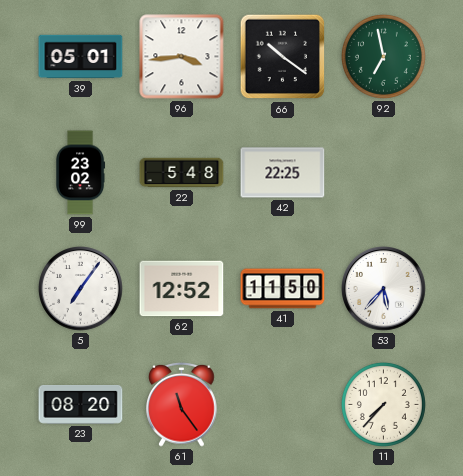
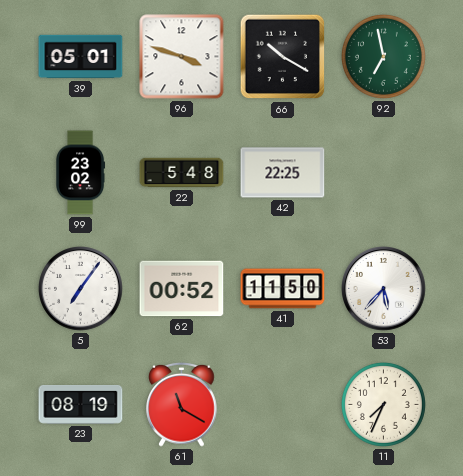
96: 3:44 -> 3:48
66: 10:21 -> 10:20
62: 12:52 -> 00:52
23: 08:20 -> 08:19
61: 11:24 -> 11:20
11: 7:37 -> 7:34
